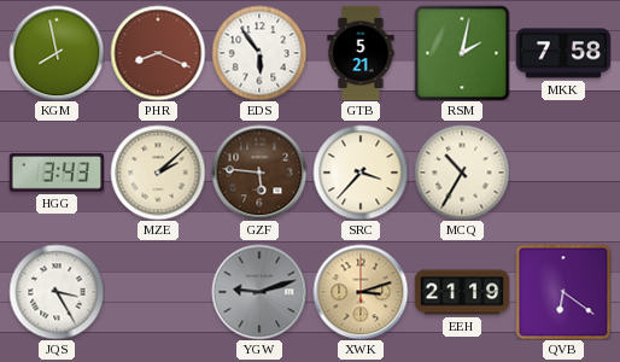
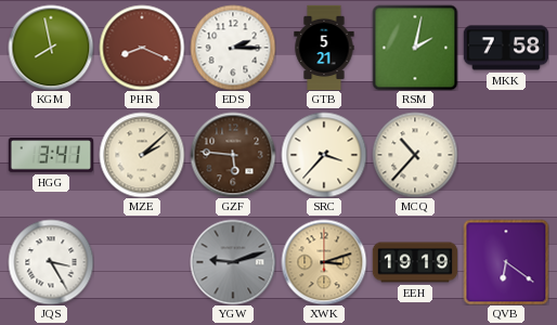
EDS: 5:54 -> 2:15
HGG: 3:43 -> 3:41
MCQ: 10:35 -> 10:37
EEH: 21:19 -> 19:19
